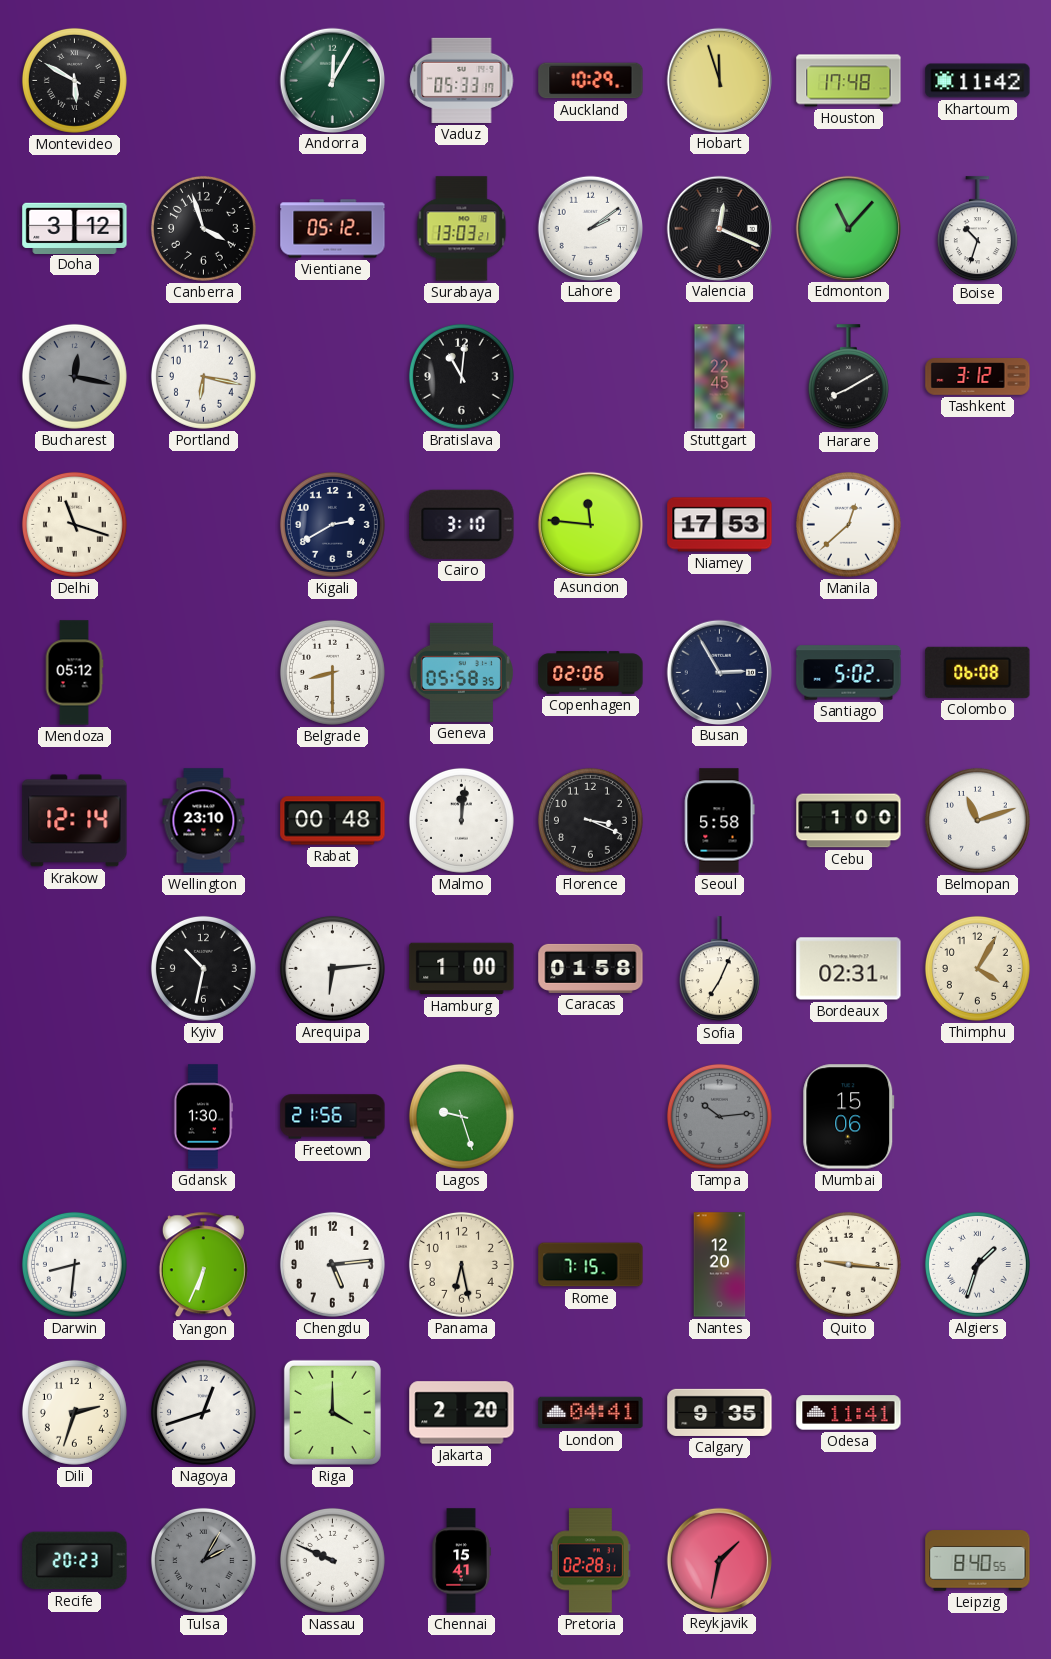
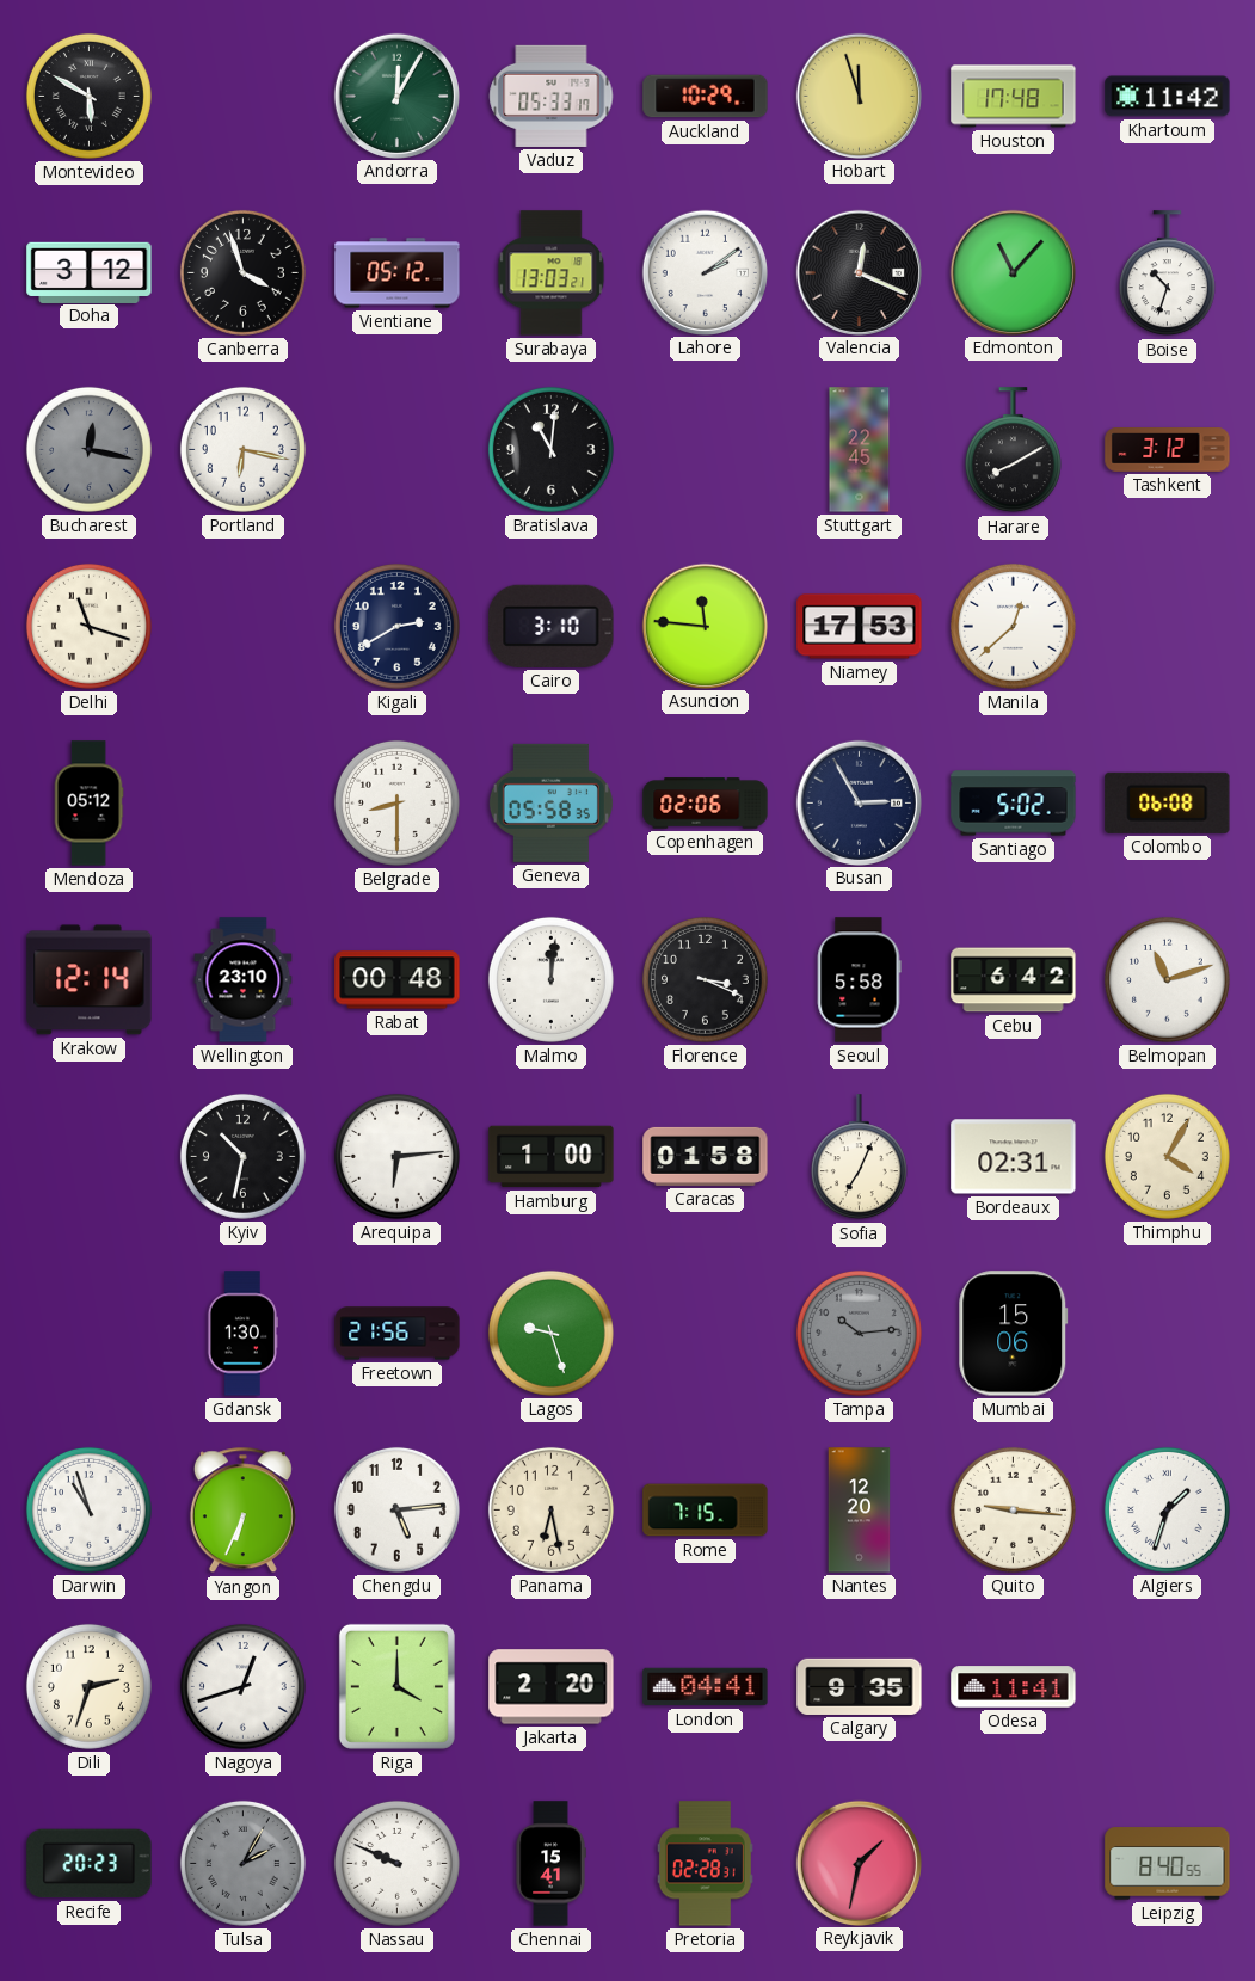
Cebu: 1:00 -> 6:42
Darwin: 8:31 -> 10:57
